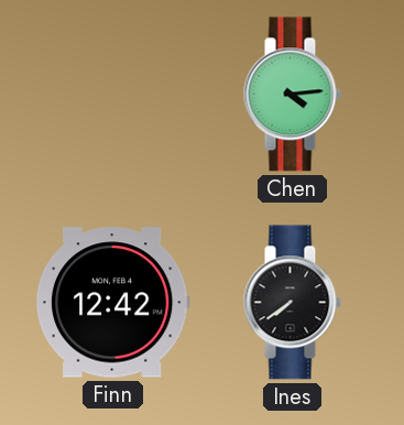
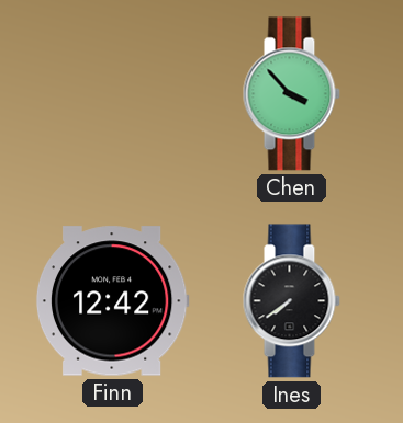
Chen: 4:14 -> 3:53
